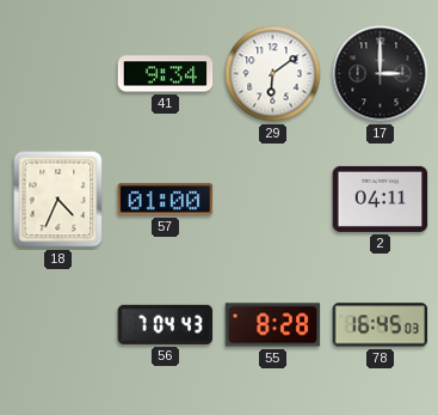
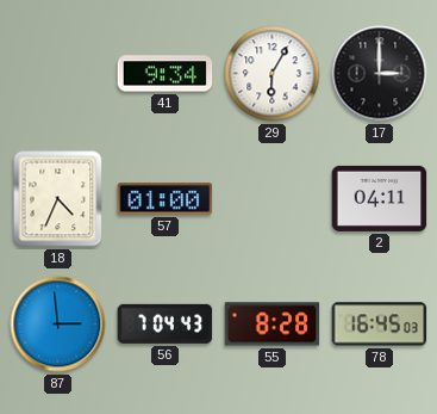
29: 6:09 -> 6:05
87: none -> 2:59
